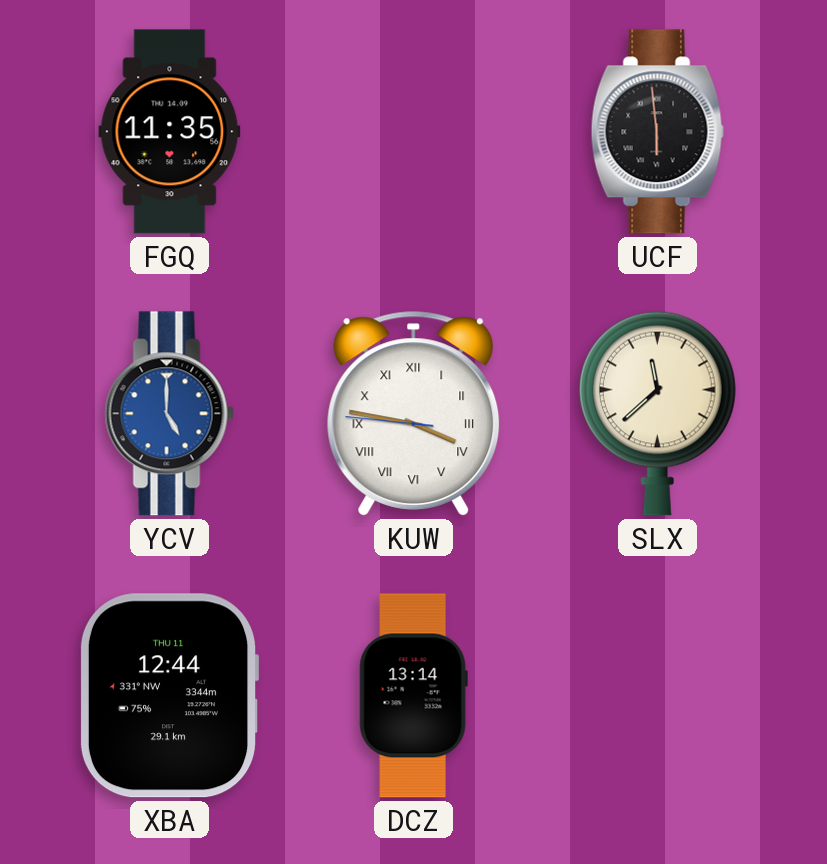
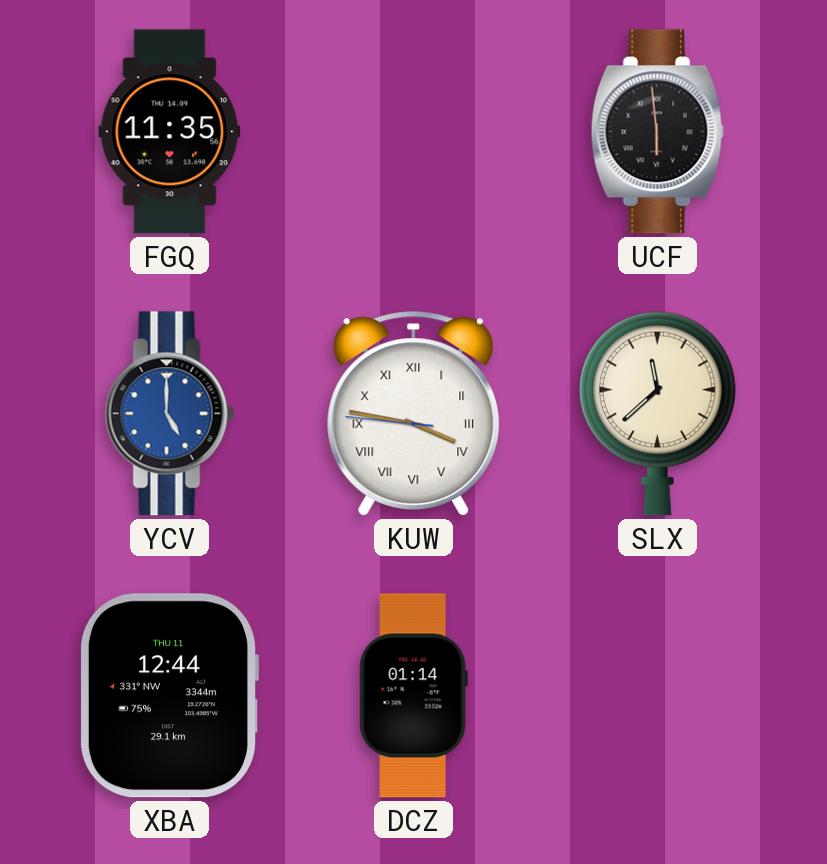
DCZ: 13:14 -> 01:14
